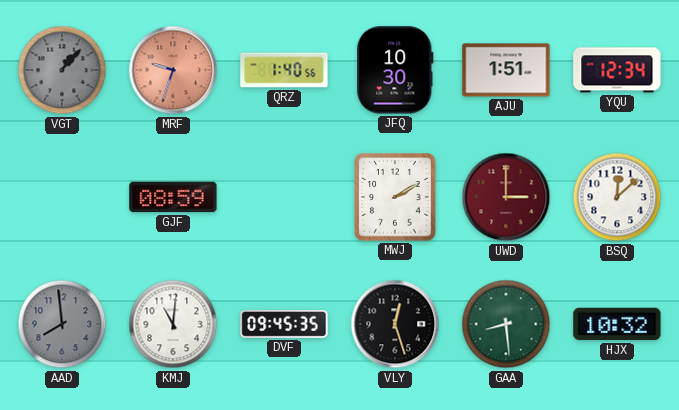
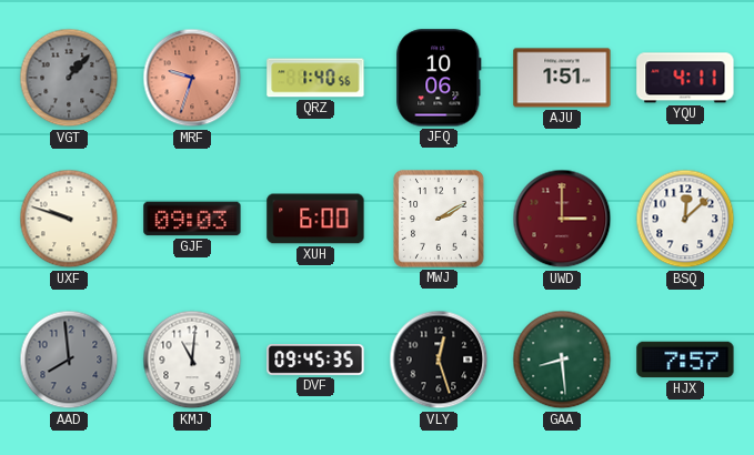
JFQ: 10:30 -> 10:06
YQU: 12:34 -> 4:11
UXF: none -> 9:48
GJF: 08:59 -> 09:03
XUH: none -> 6:00
HJX: 10:32 -> 7:57
